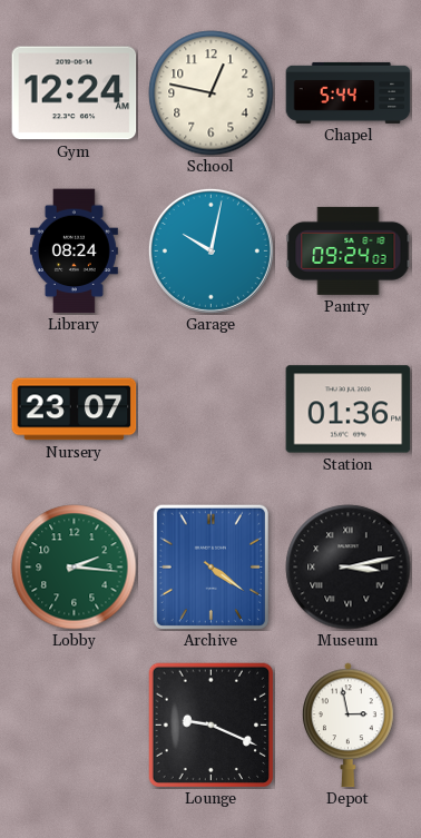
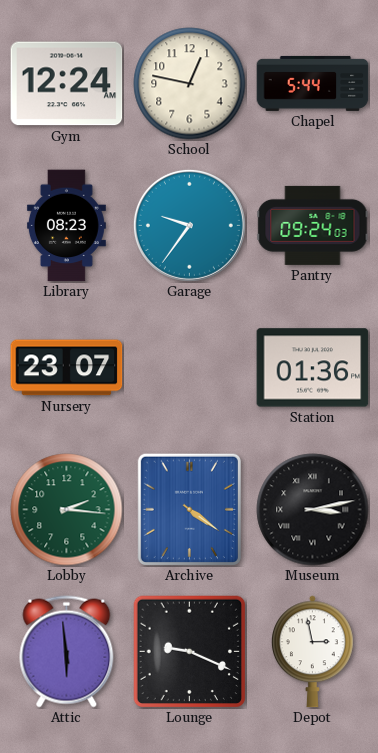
Library: 08:24 -> 08:23
Garage: 10:02 -> 9:36
Attic: none -> 5:59
